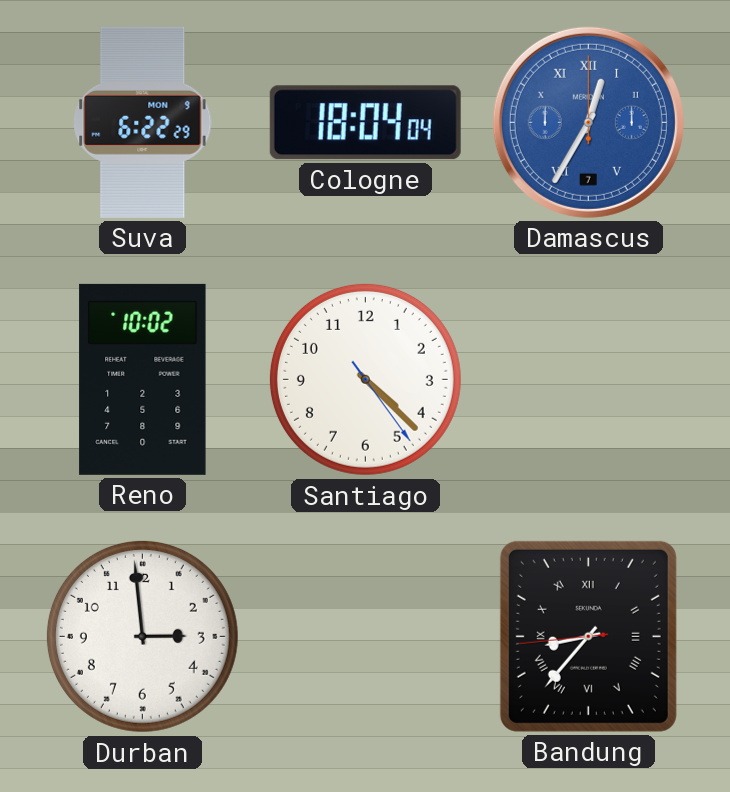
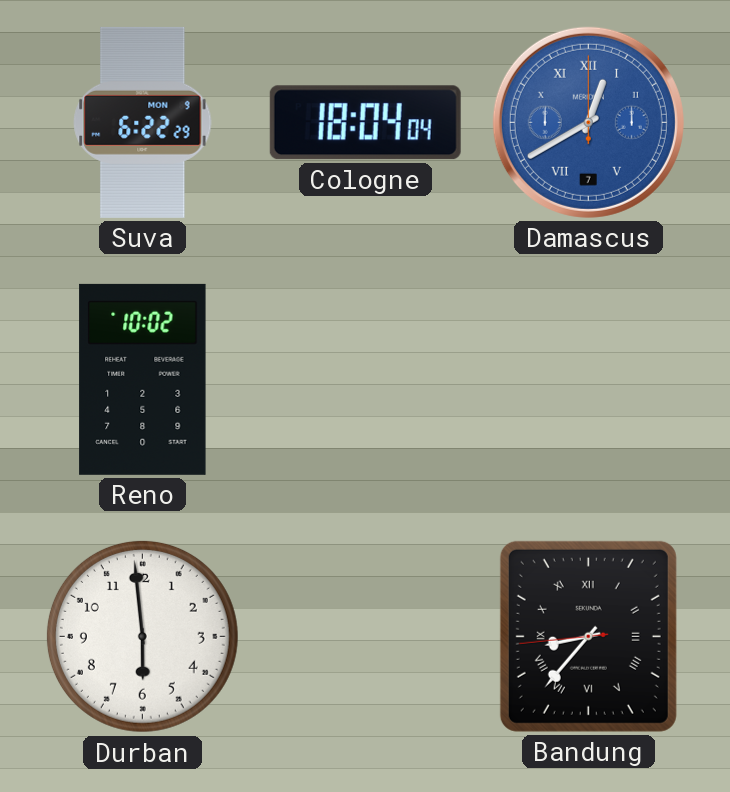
Damascus: 12:35 -> 12:40
Santiago: 4:22 -> none
Durban: 2:59 -> 5:59
